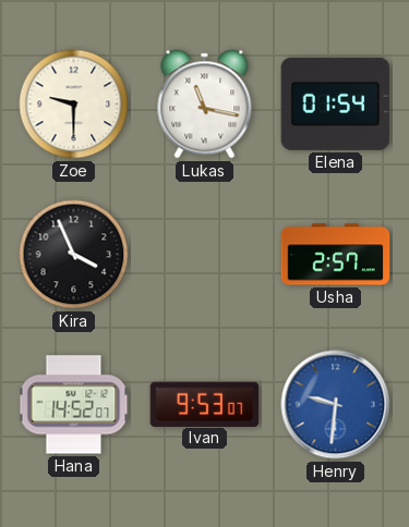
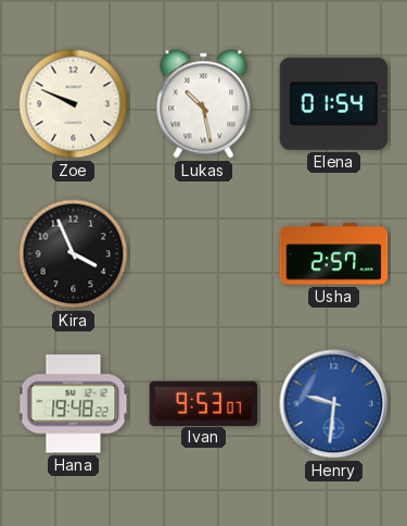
Zoe: 9:30 -> 9:49
Lukas: 11:17 -> 10:28
Hana: 14:52 -> 19:48
